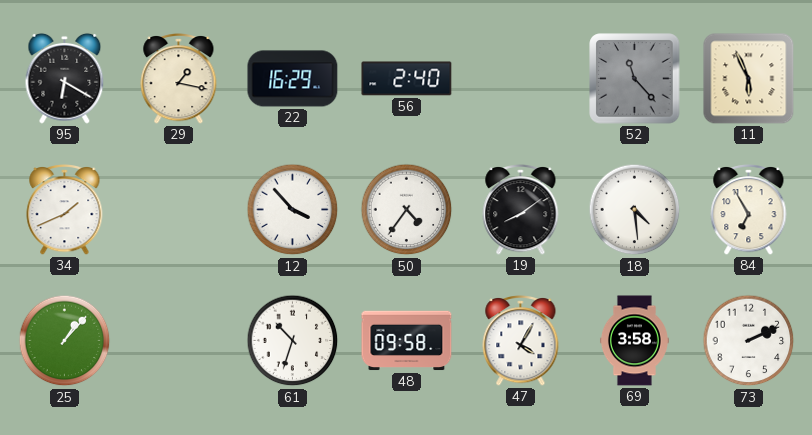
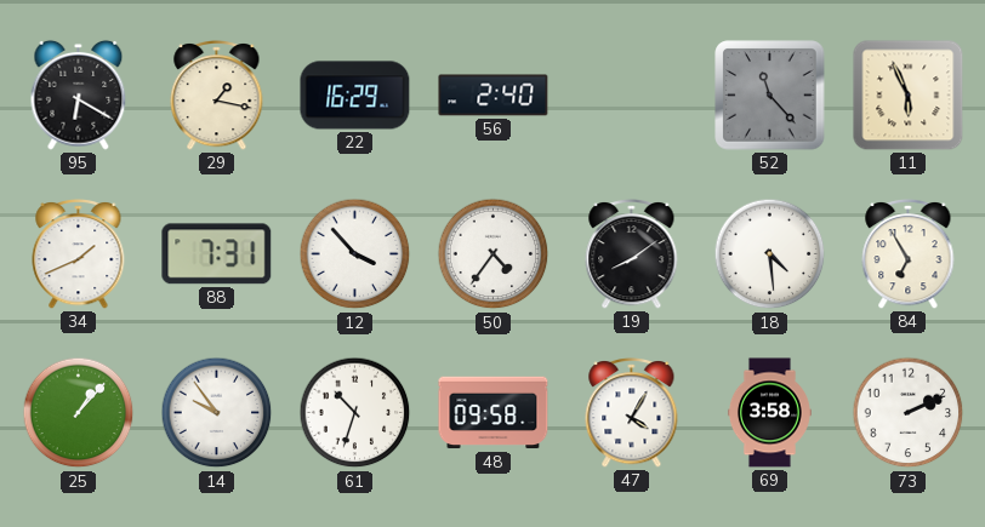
88: none -> 7:31
14: none -> 9:54
